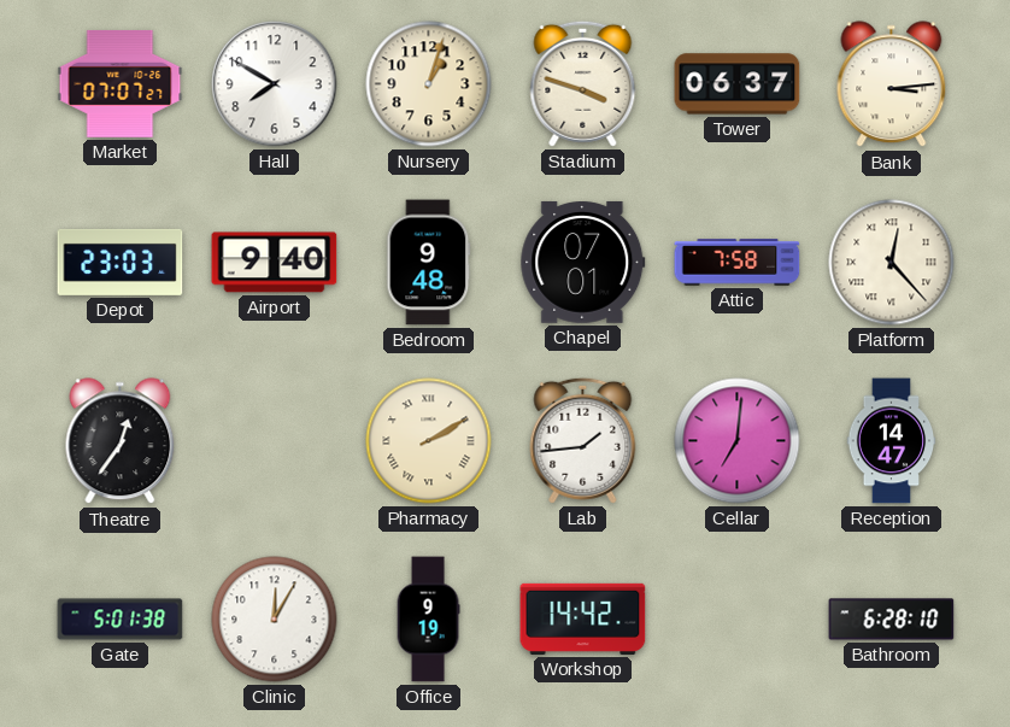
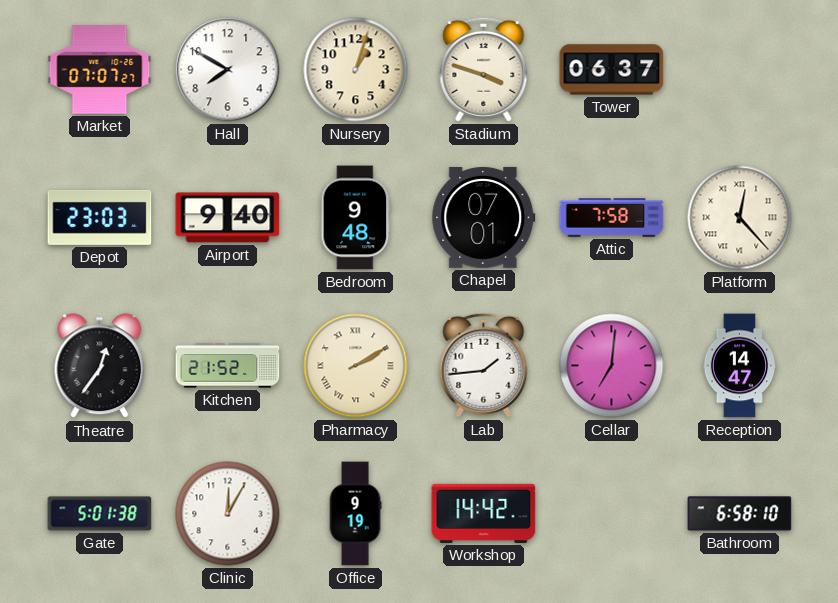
Bank: 3:14 -> none
Kitchen: none -> 21:52
Bathroom: 6:28 -> 6:58
